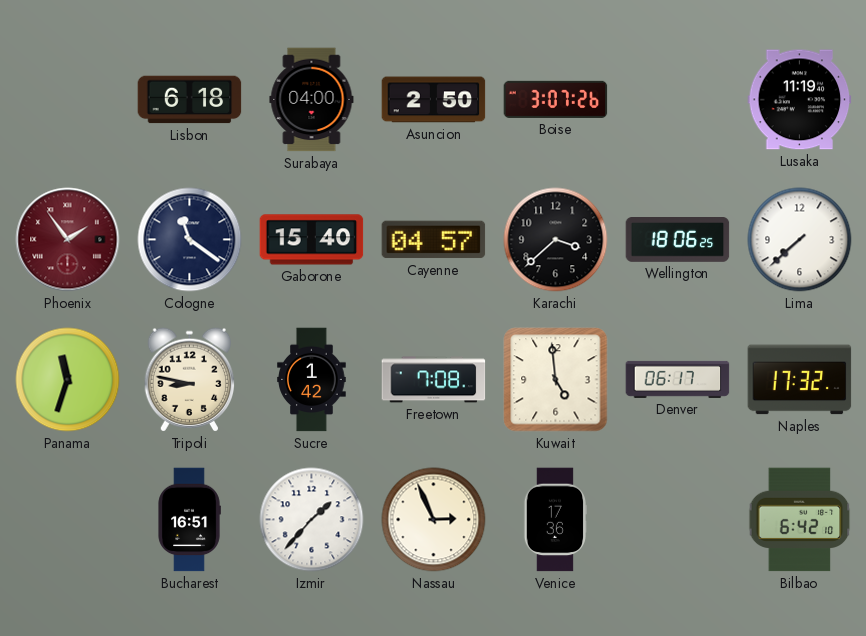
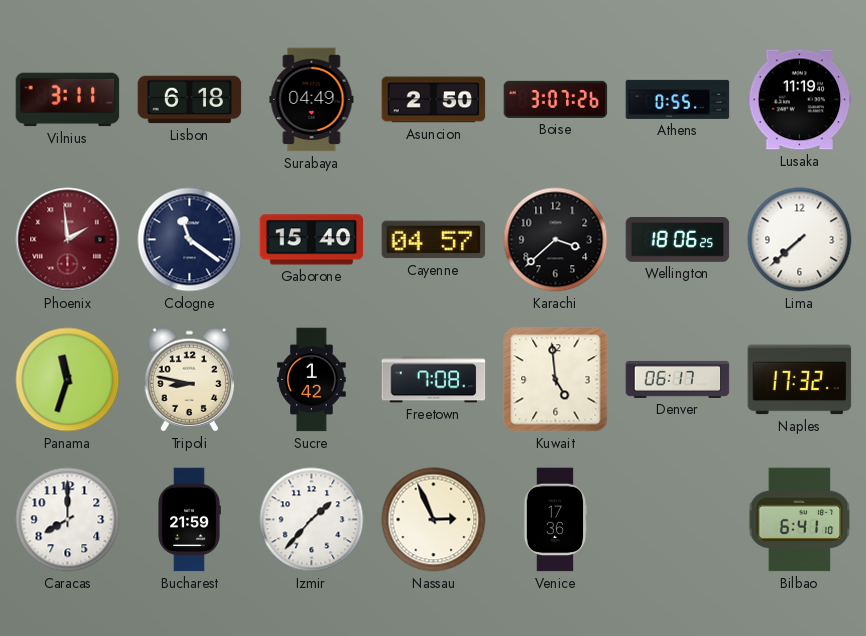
Vilnius: none -> 3:11
Surabaya: 04:00 -> 04:49
Athens: none -> 0:55
Phoenix: 1:54 -> 1:59
Caracas: none -> 8:00
Bucharest: 16:51 -> 21:59
Bilbao: 6:42 -> 6:41
